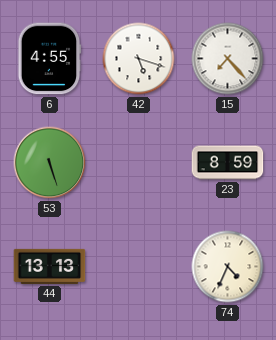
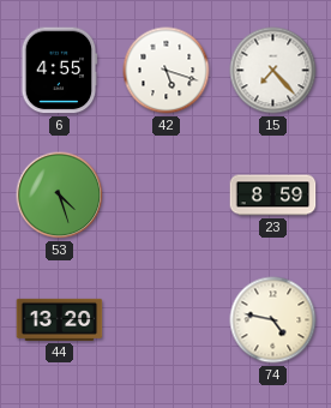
53: 5:27 -> 4:27
44: 13:13 -> 13:20
74: 4:34 -> 4:47
